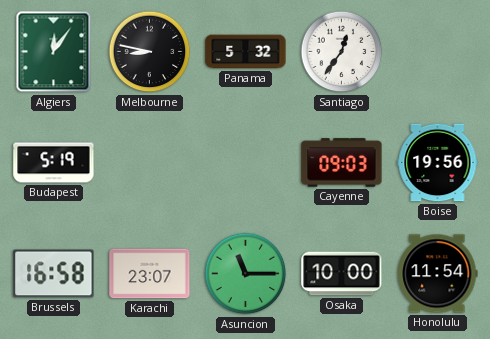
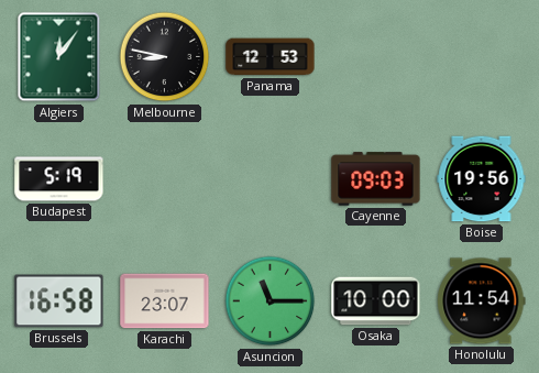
Panama: 5:32 -> 12:53
Santiago: 12:36 -> none
